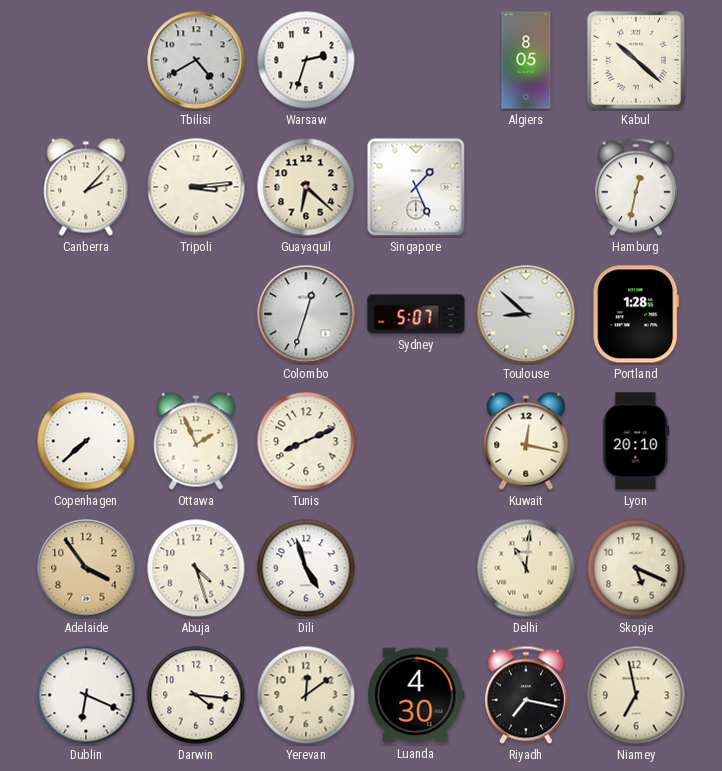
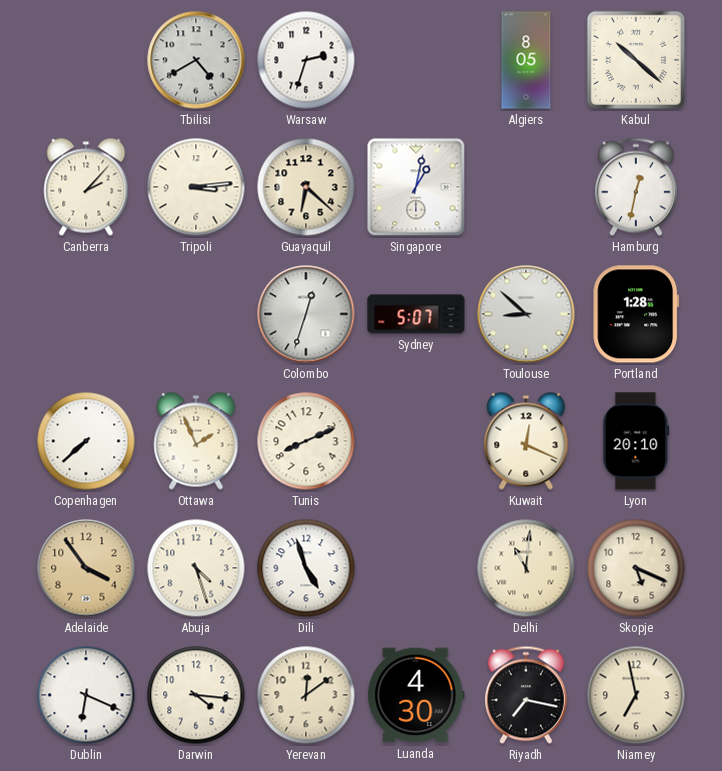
Singapore: 1:26 -> 1:02
Kuwait: 12:17 -> 12:19
